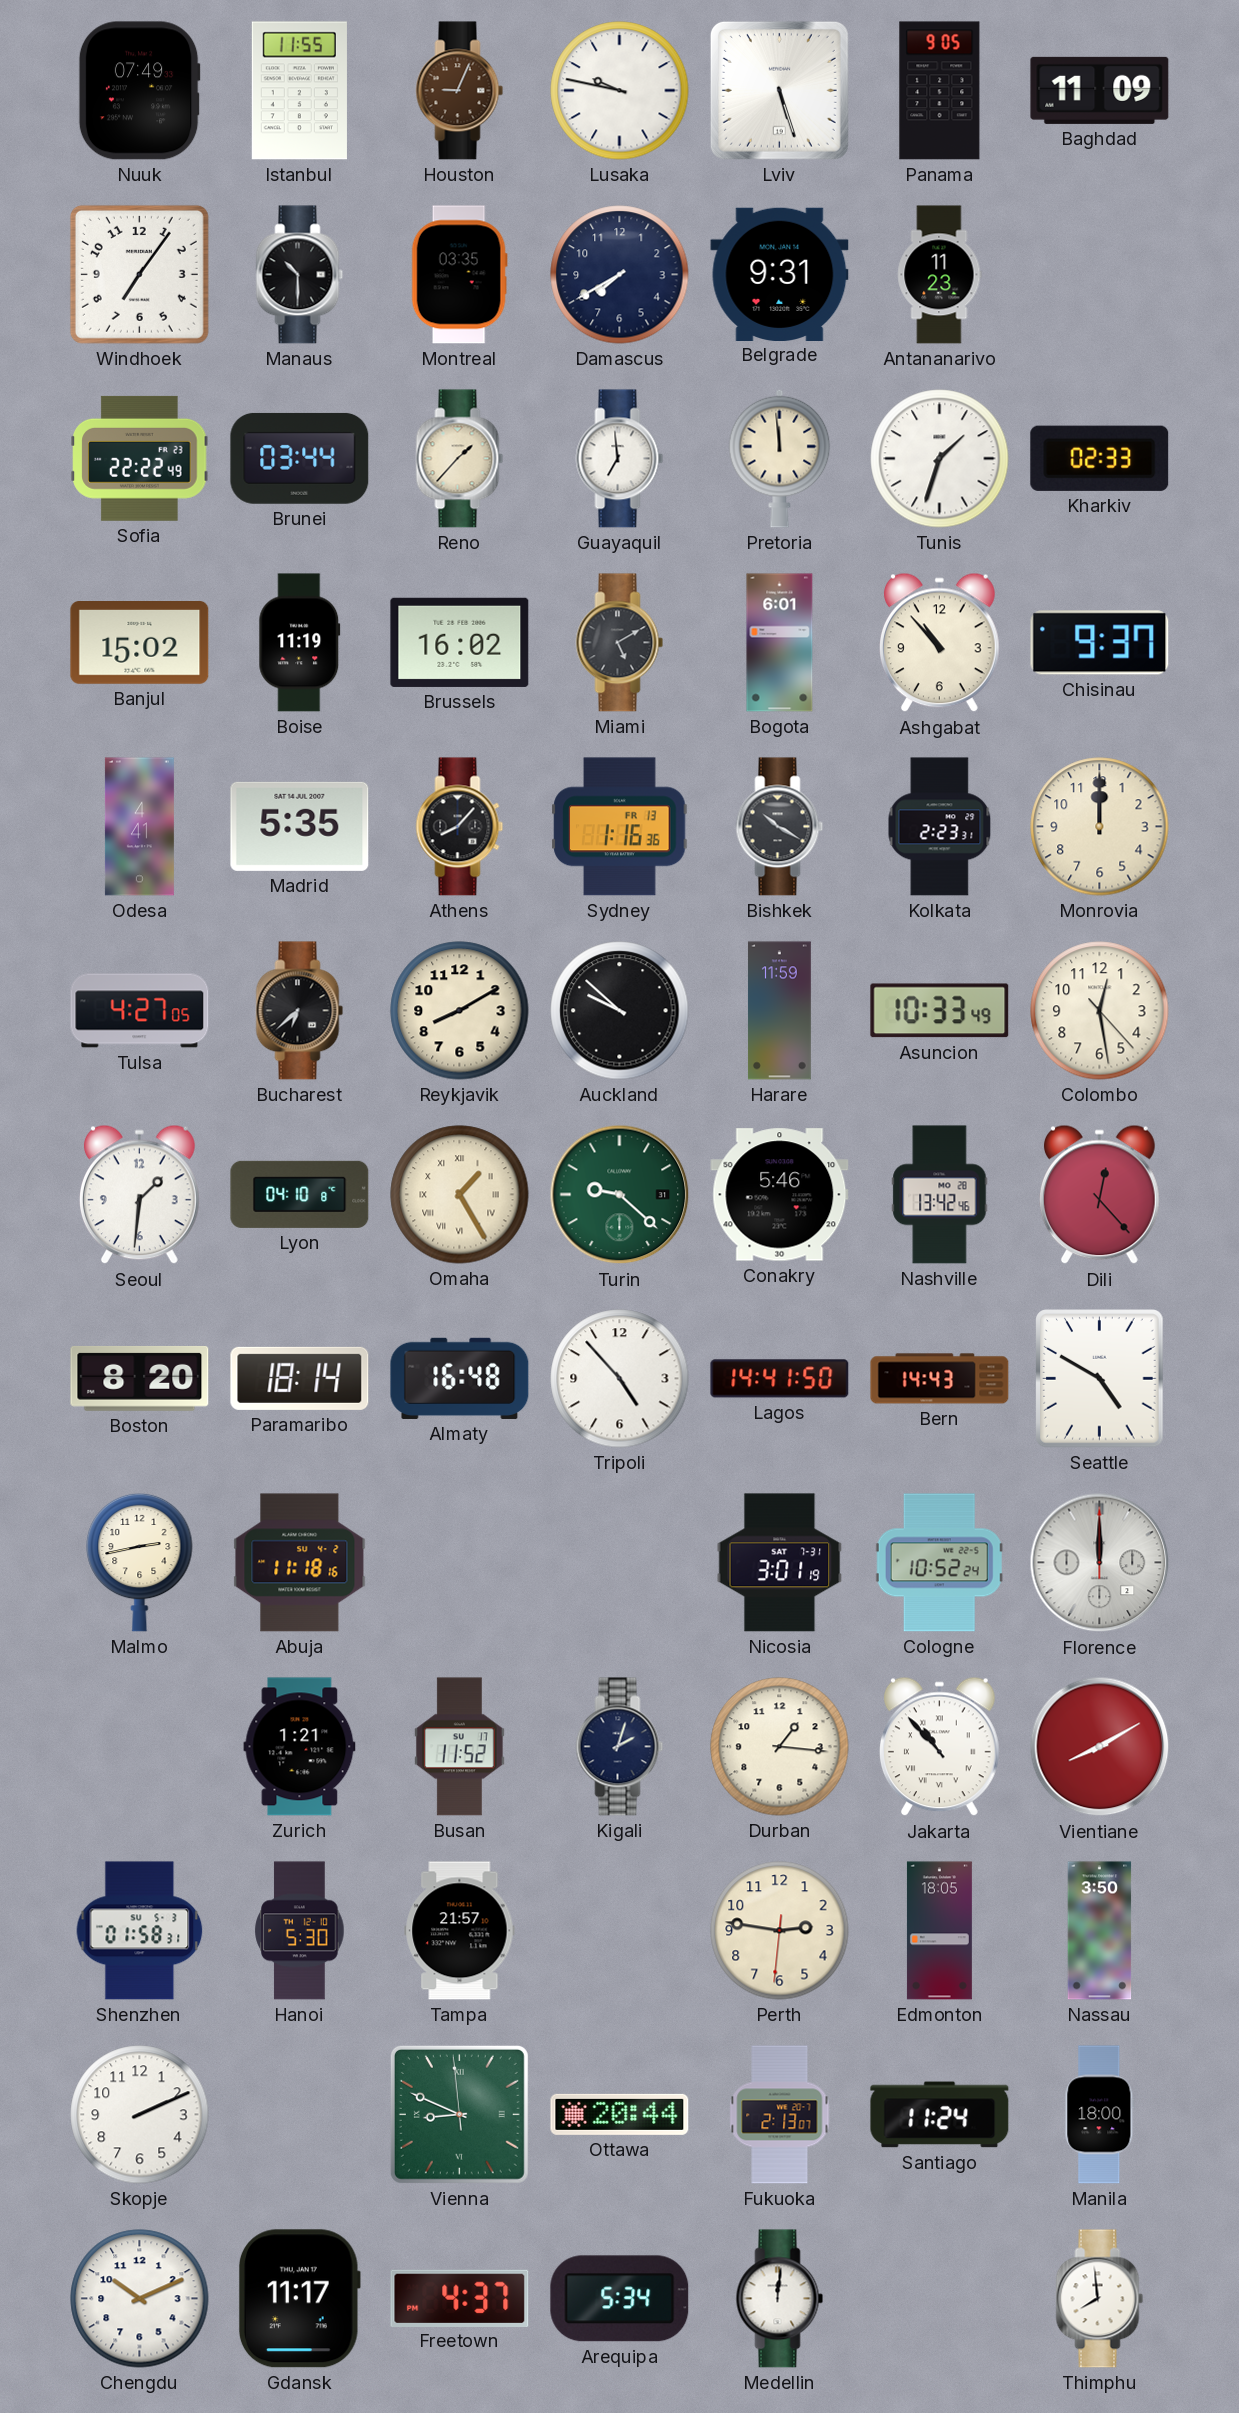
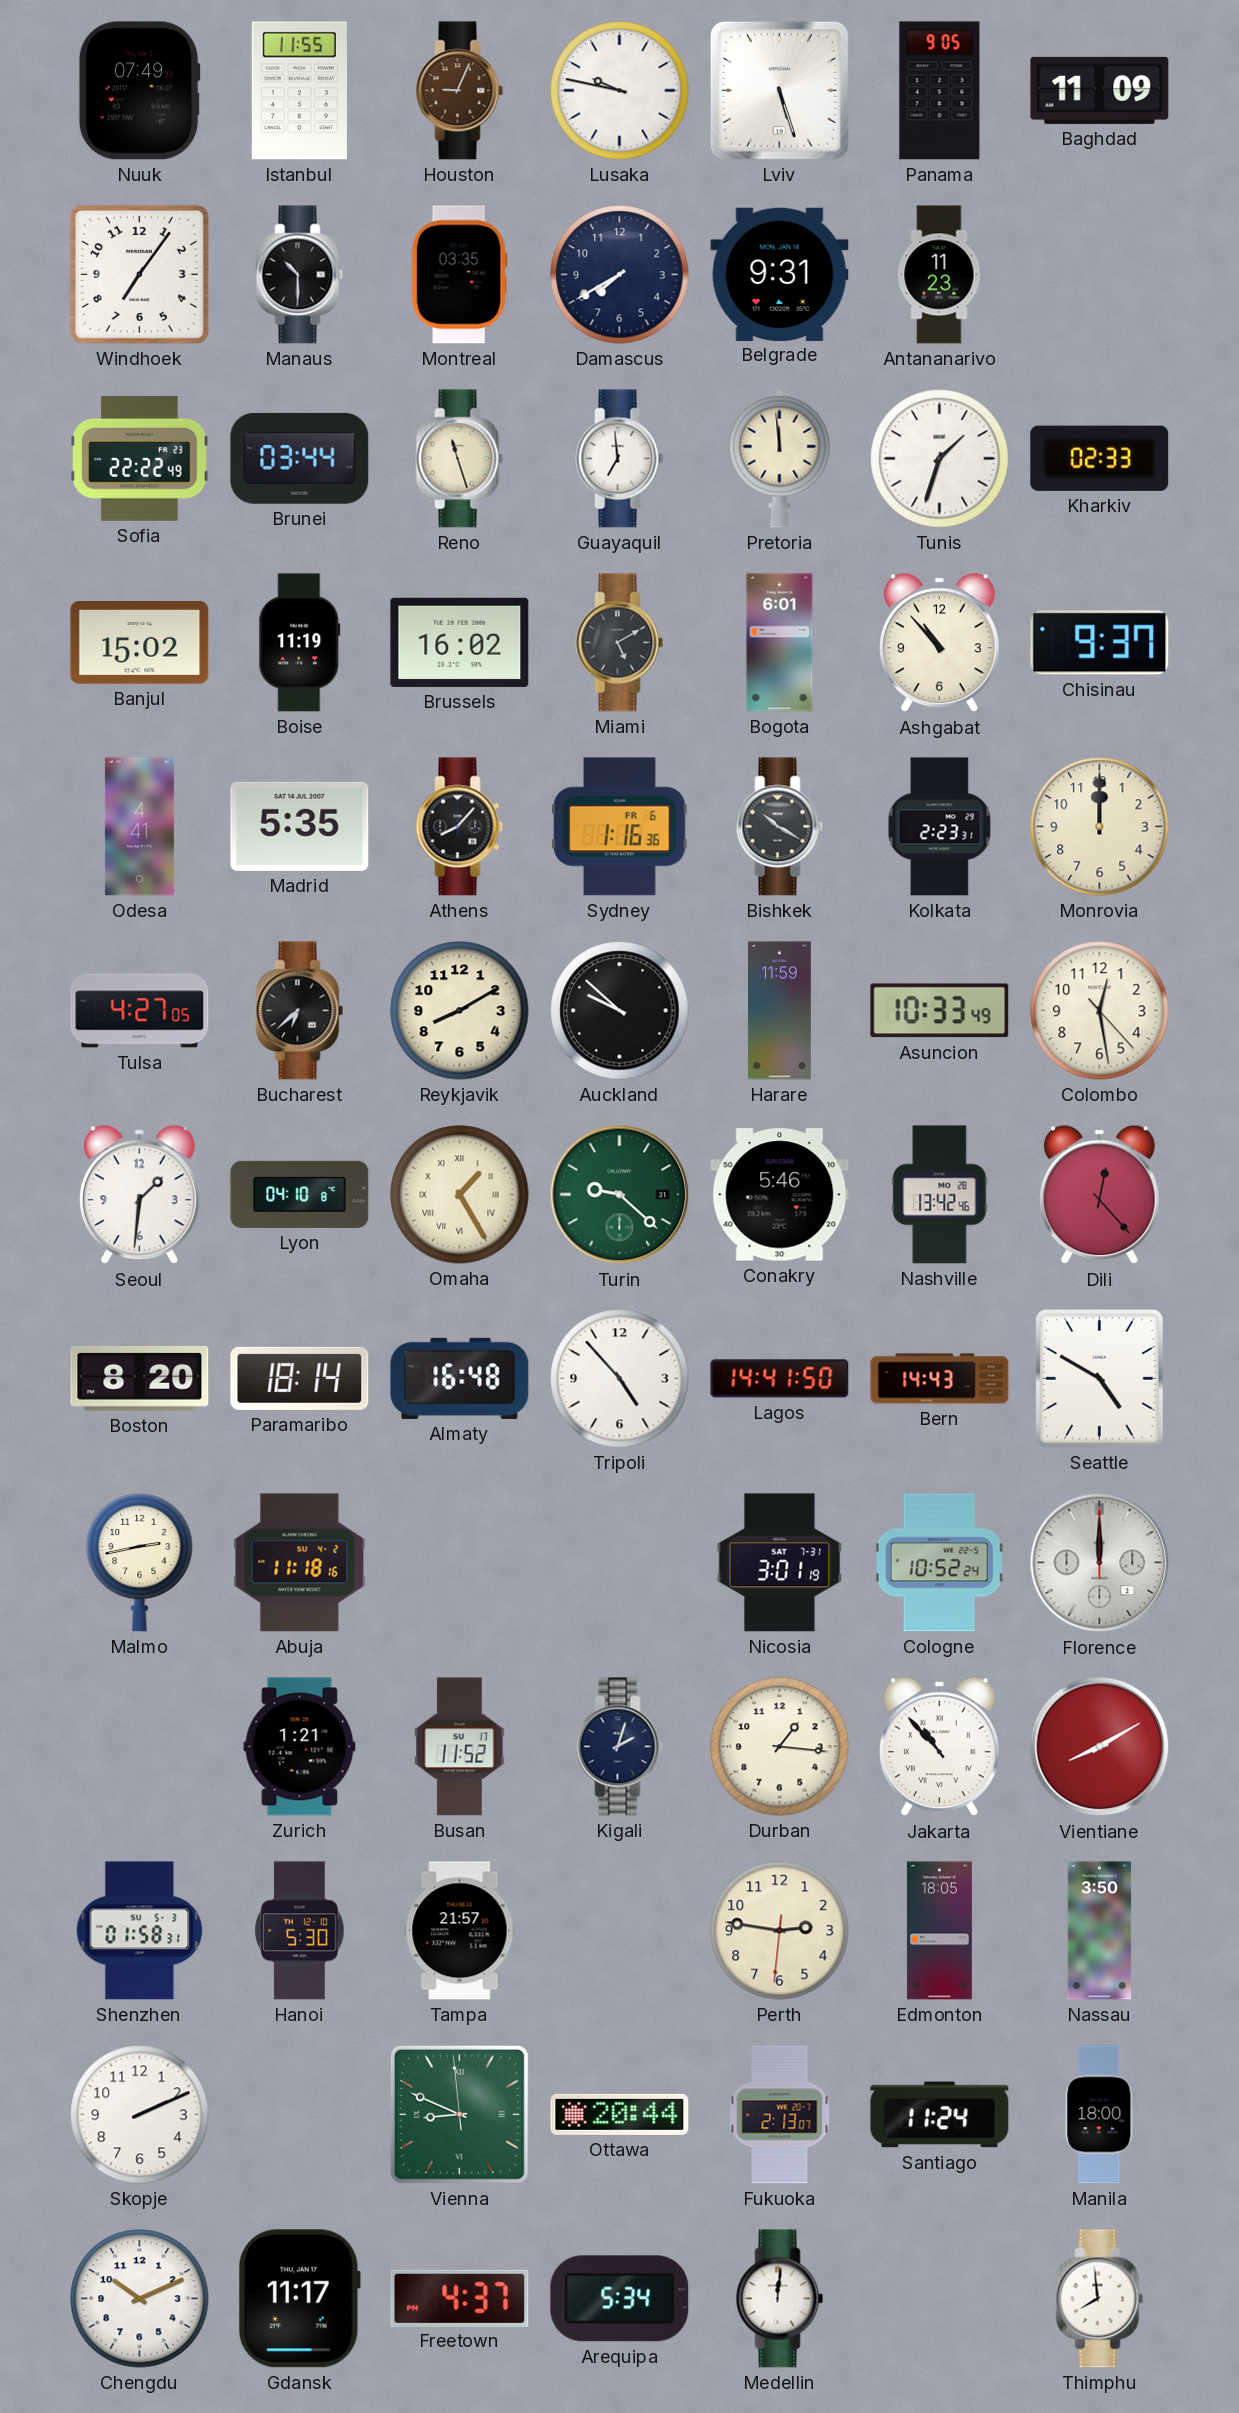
Reno: 1:37 -> 11:27
Sydney date: FR 13 -> FR 6
